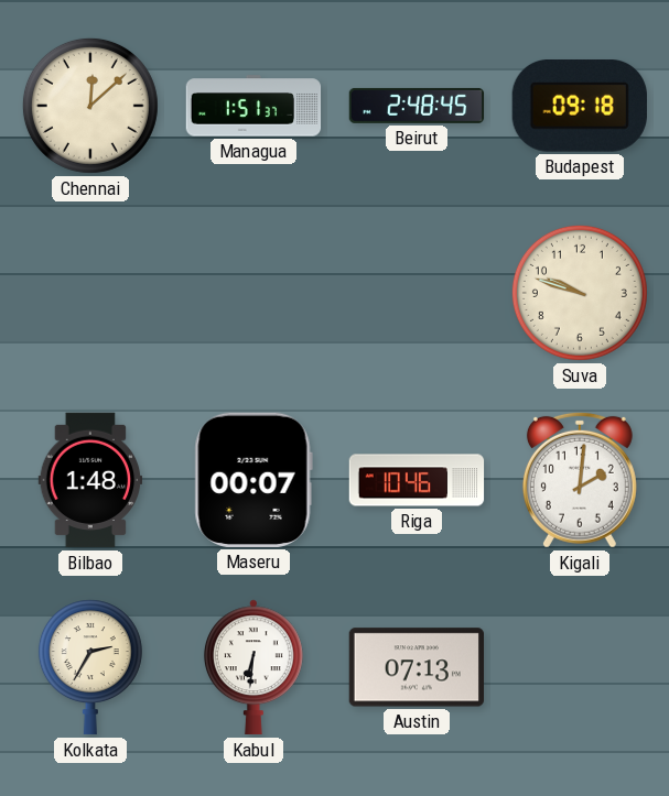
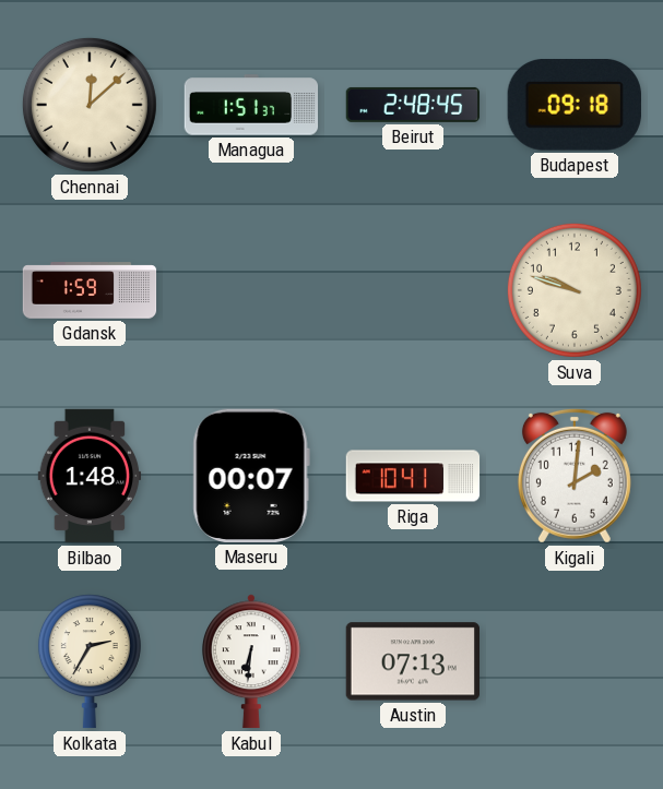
Gdansk: none -> 1:59
Riga: 10:46 -> 10:41
